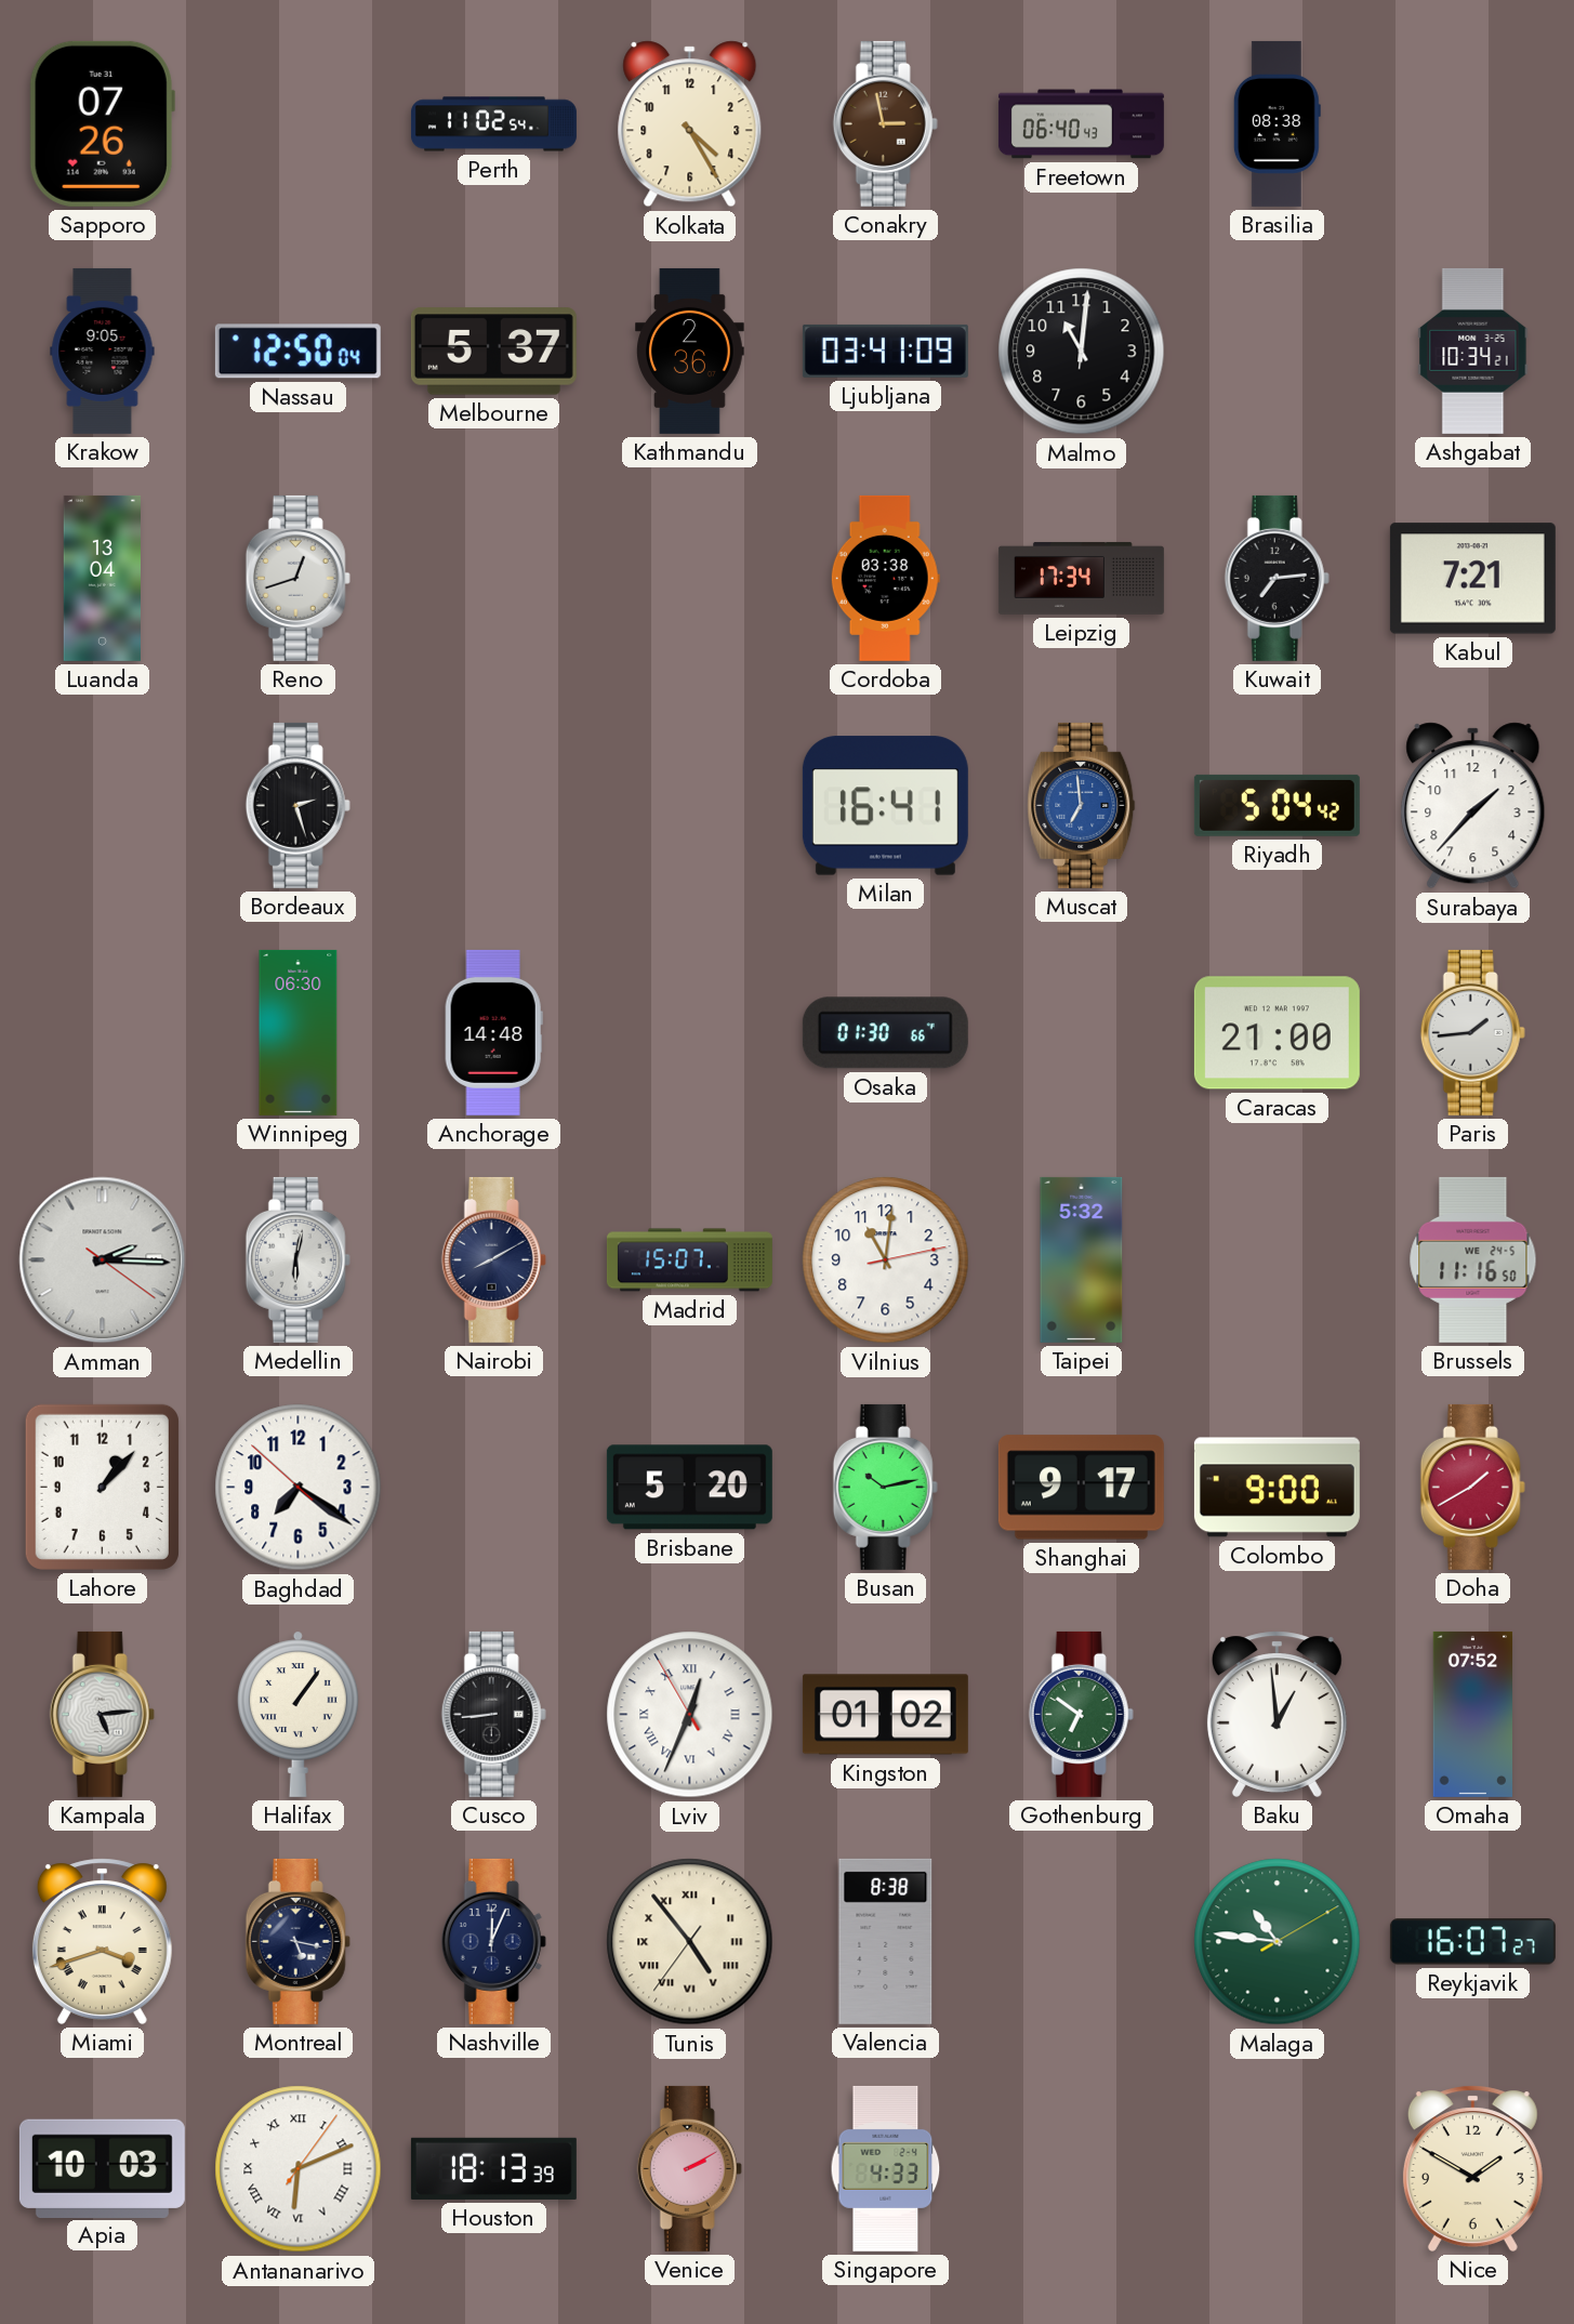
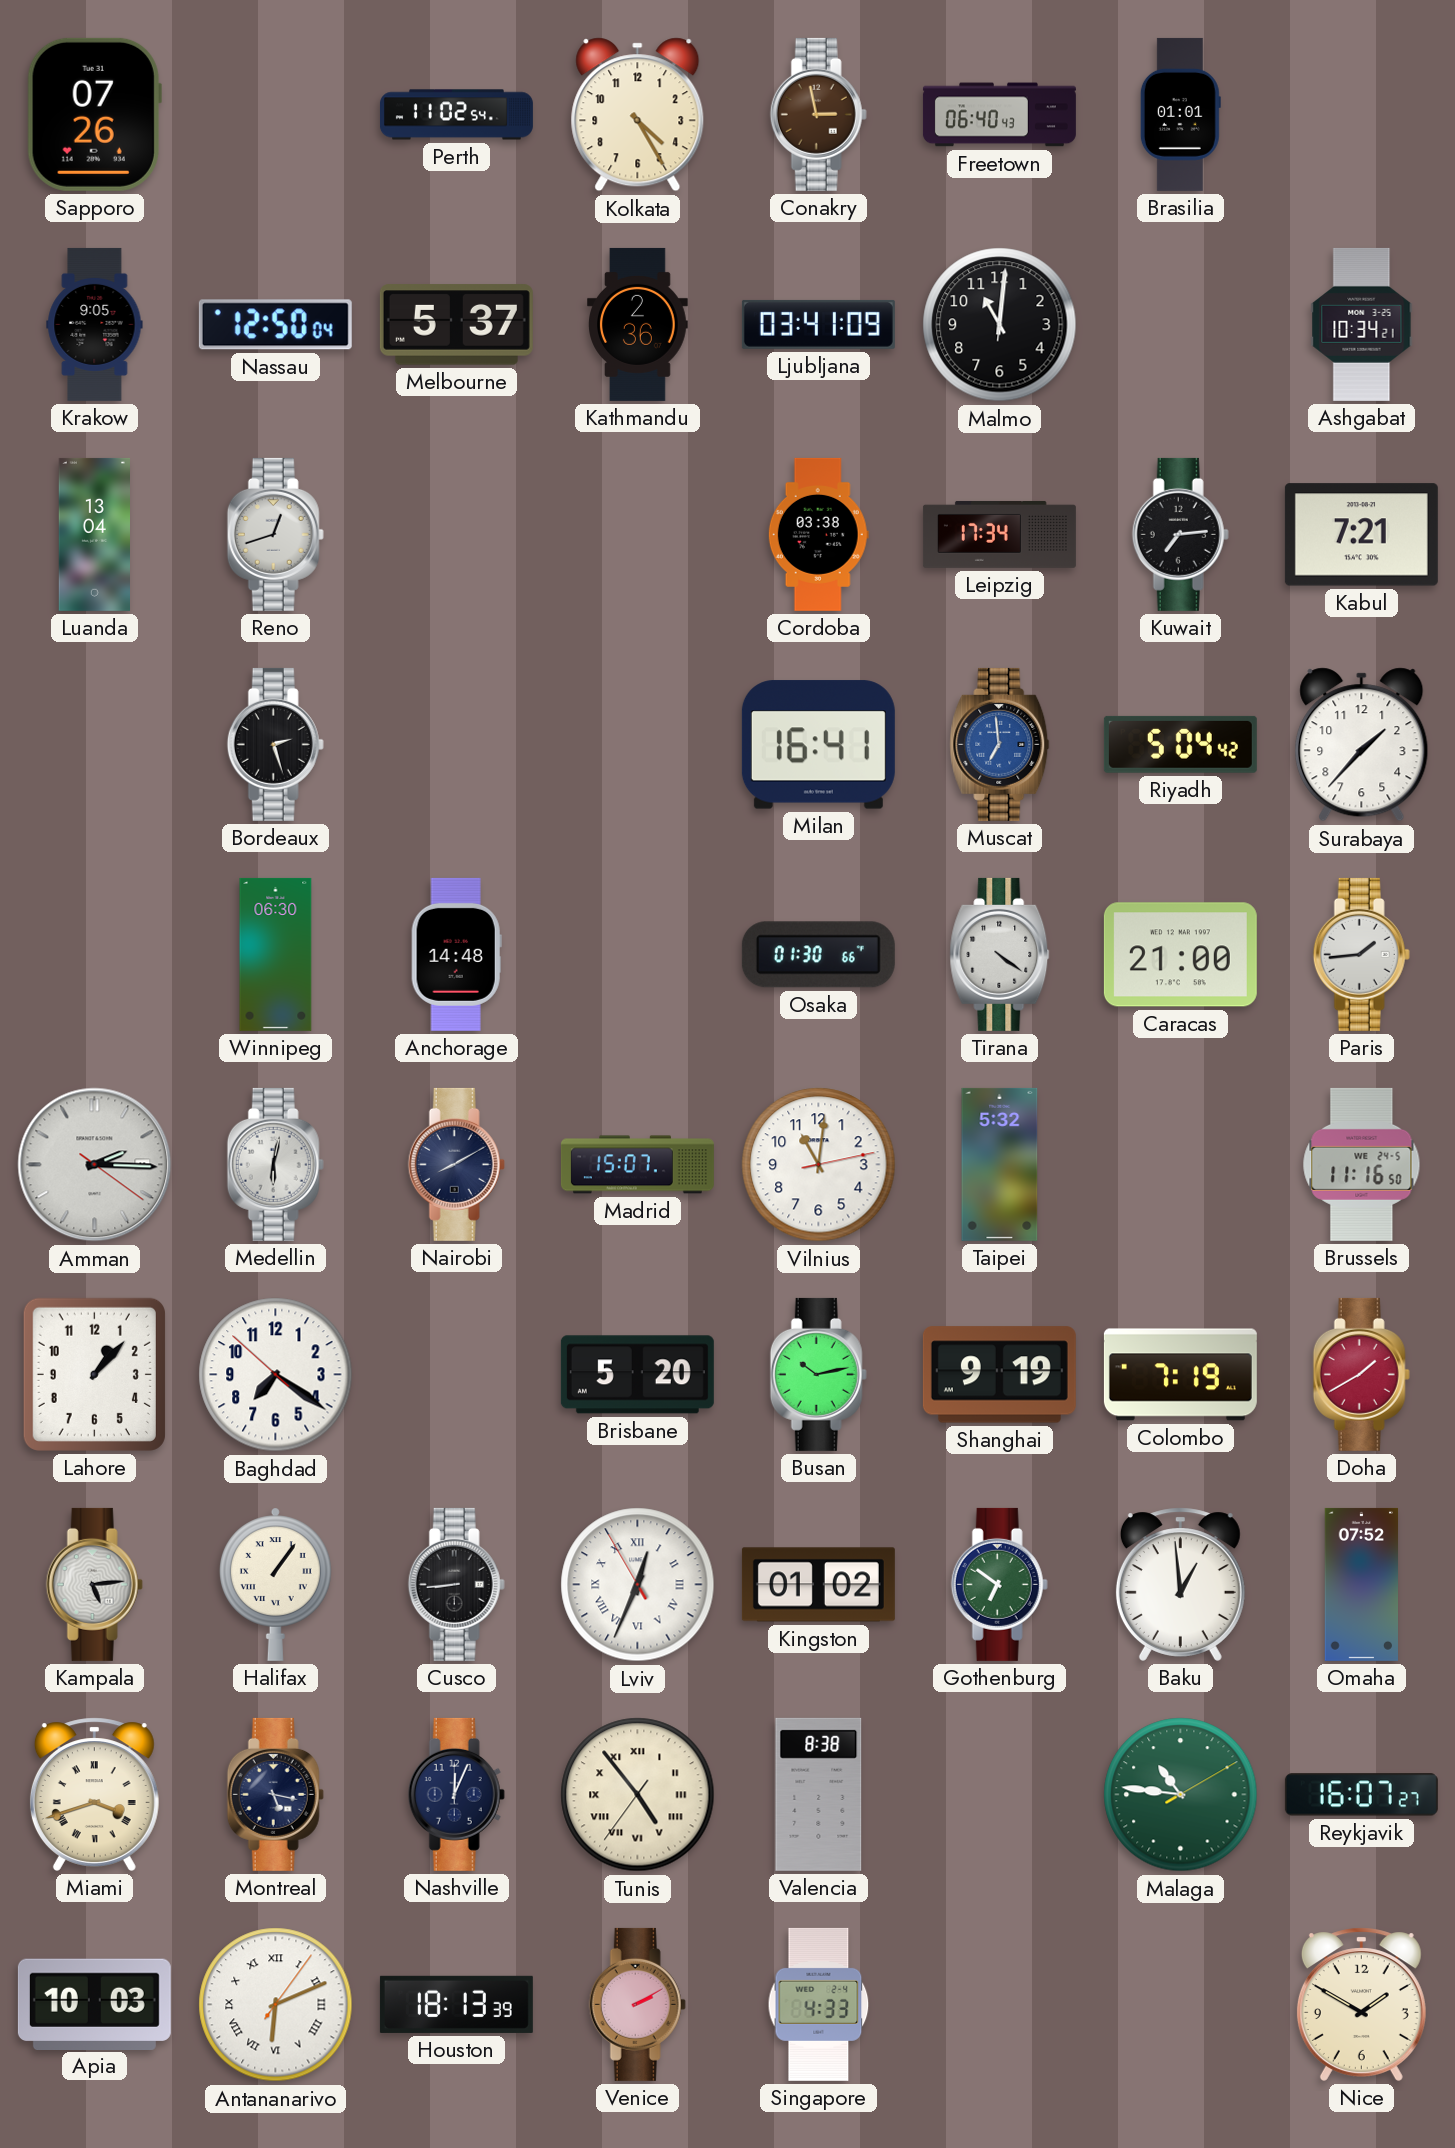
Brasilia: 08:38 -> 01:01
Tirana: none -> 4:21
Shanghai: 9:17 -> 9:19
Colombo: 9:00 -> 7:19
